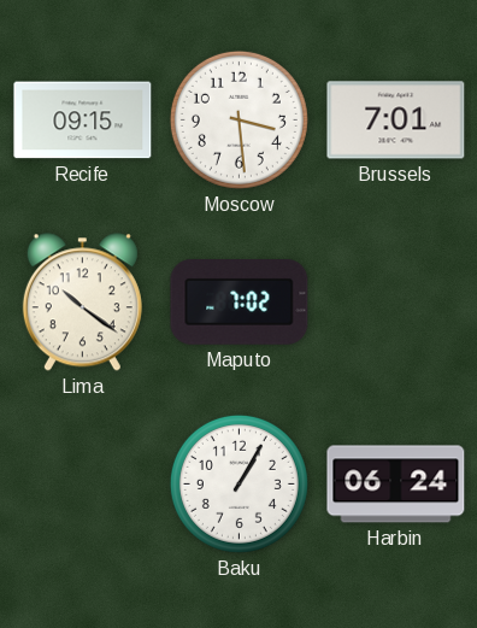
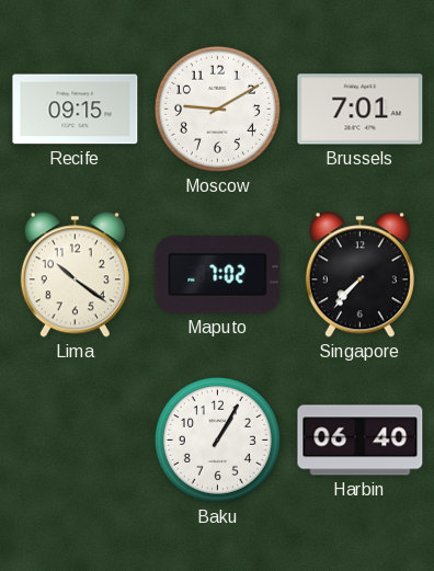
Moscow: 3:29 -> 9:10
Singapore: none -> 7:37
Harbin: 06:24 -> 06:40
